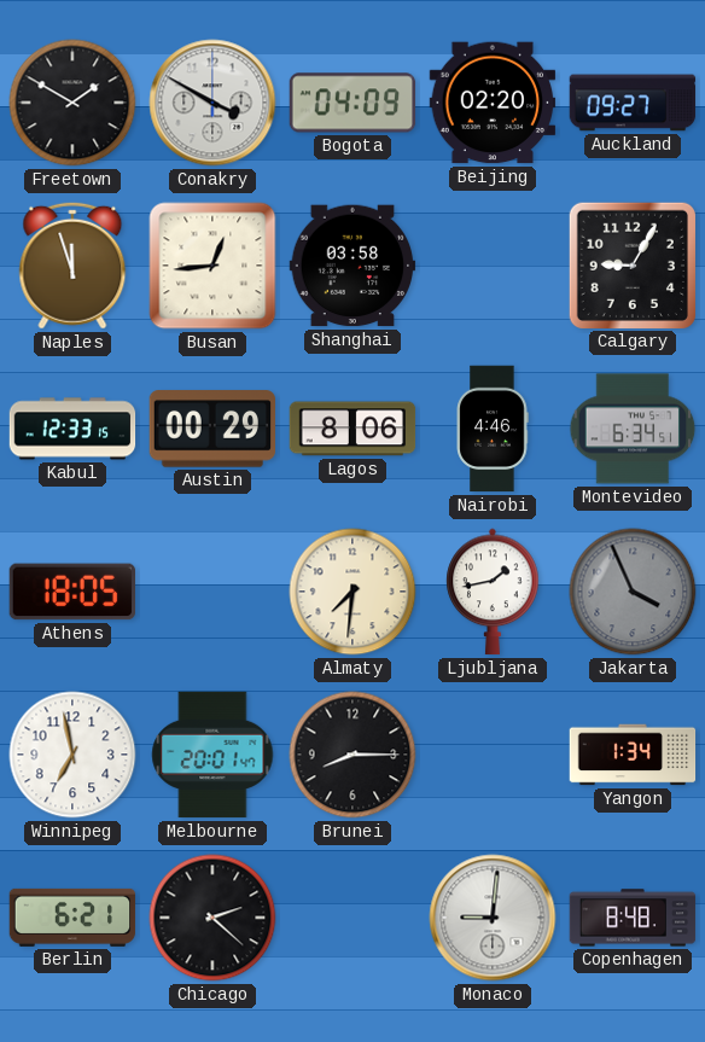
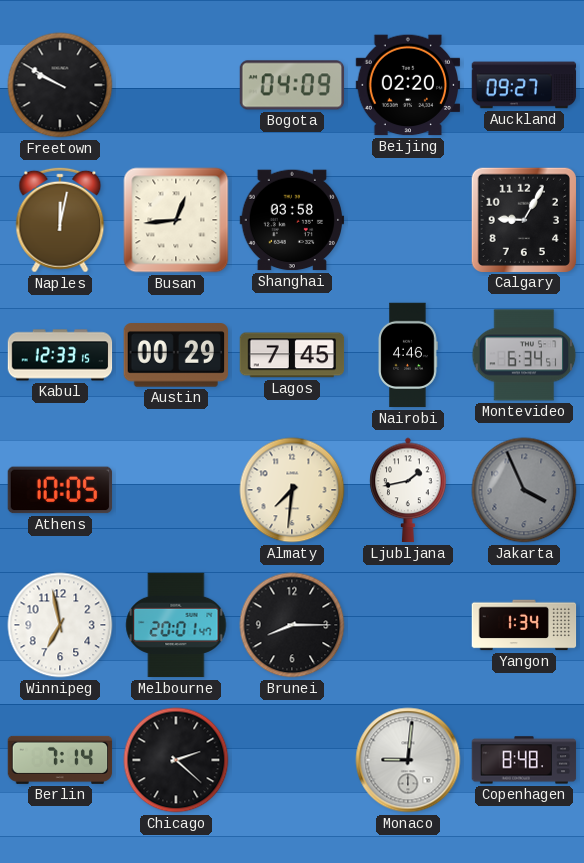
Freetown: 1:50 -> 9:50
Conakry: 3:50 -> none
Naples: 11:57 -> 12:02
Lagos: 8:06 -> 7:45
Athens: 18:05 -> 10:05
Berlin: 6:21 -> 7:14
